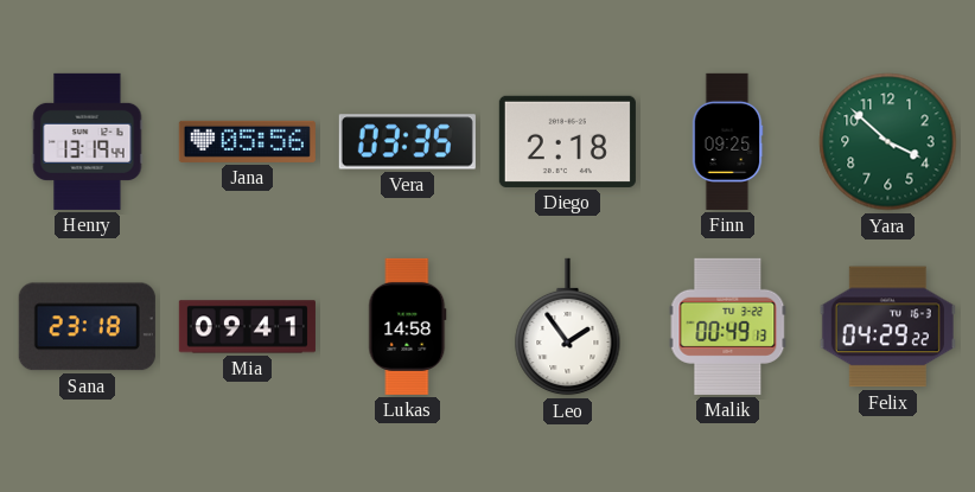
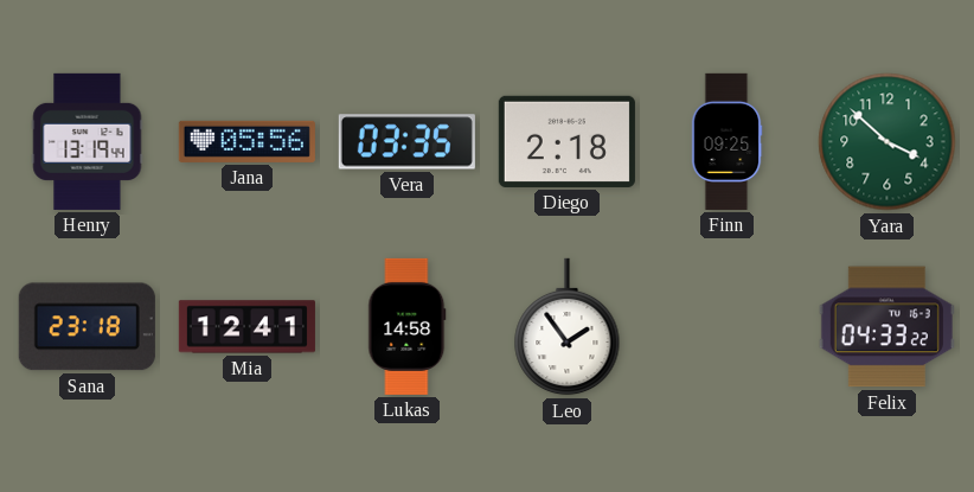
Mia: 09:41 -> 12:41
Malik: 00:49 -> none
Felix: 04:29 -> 04:33
